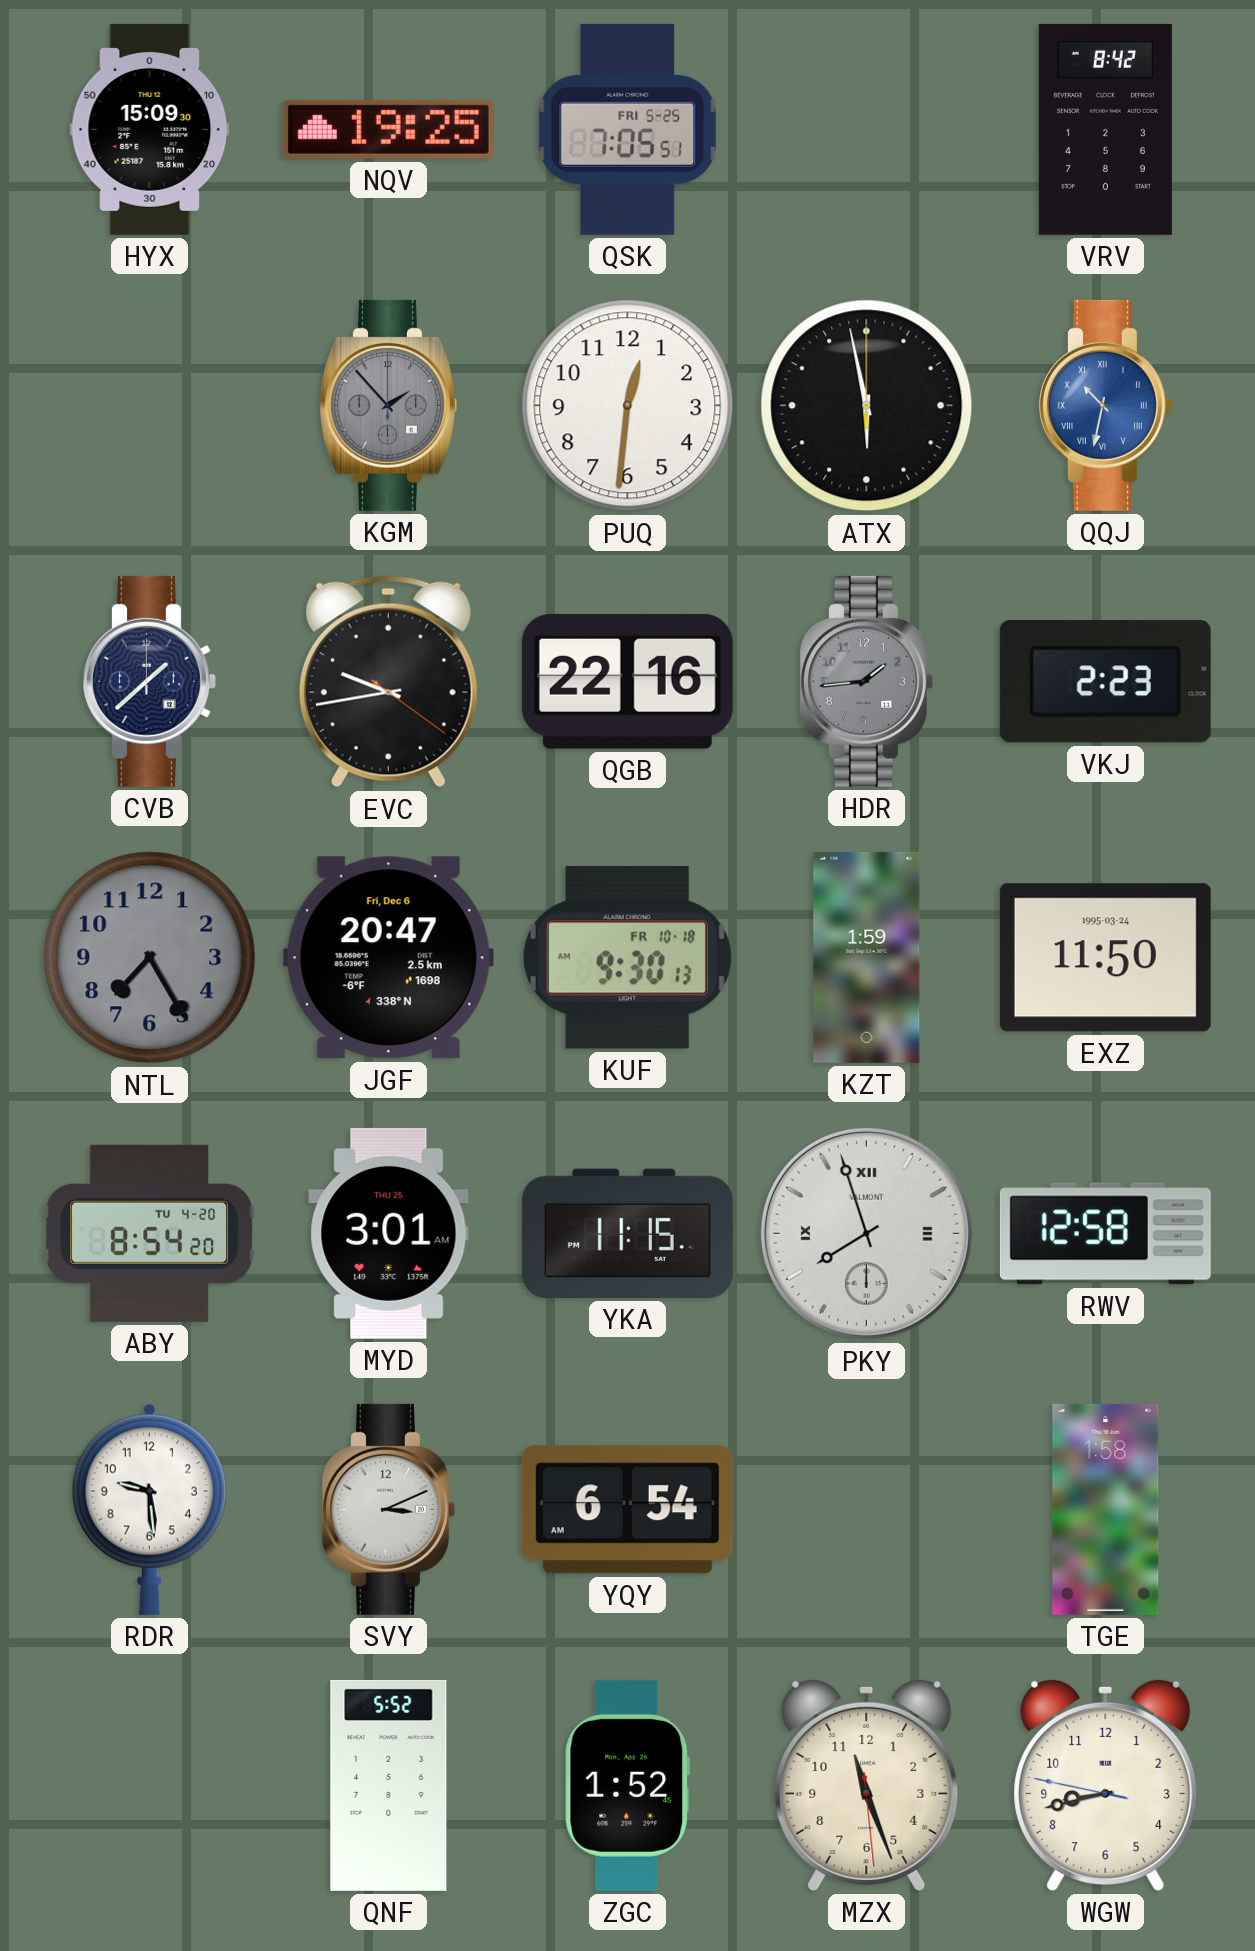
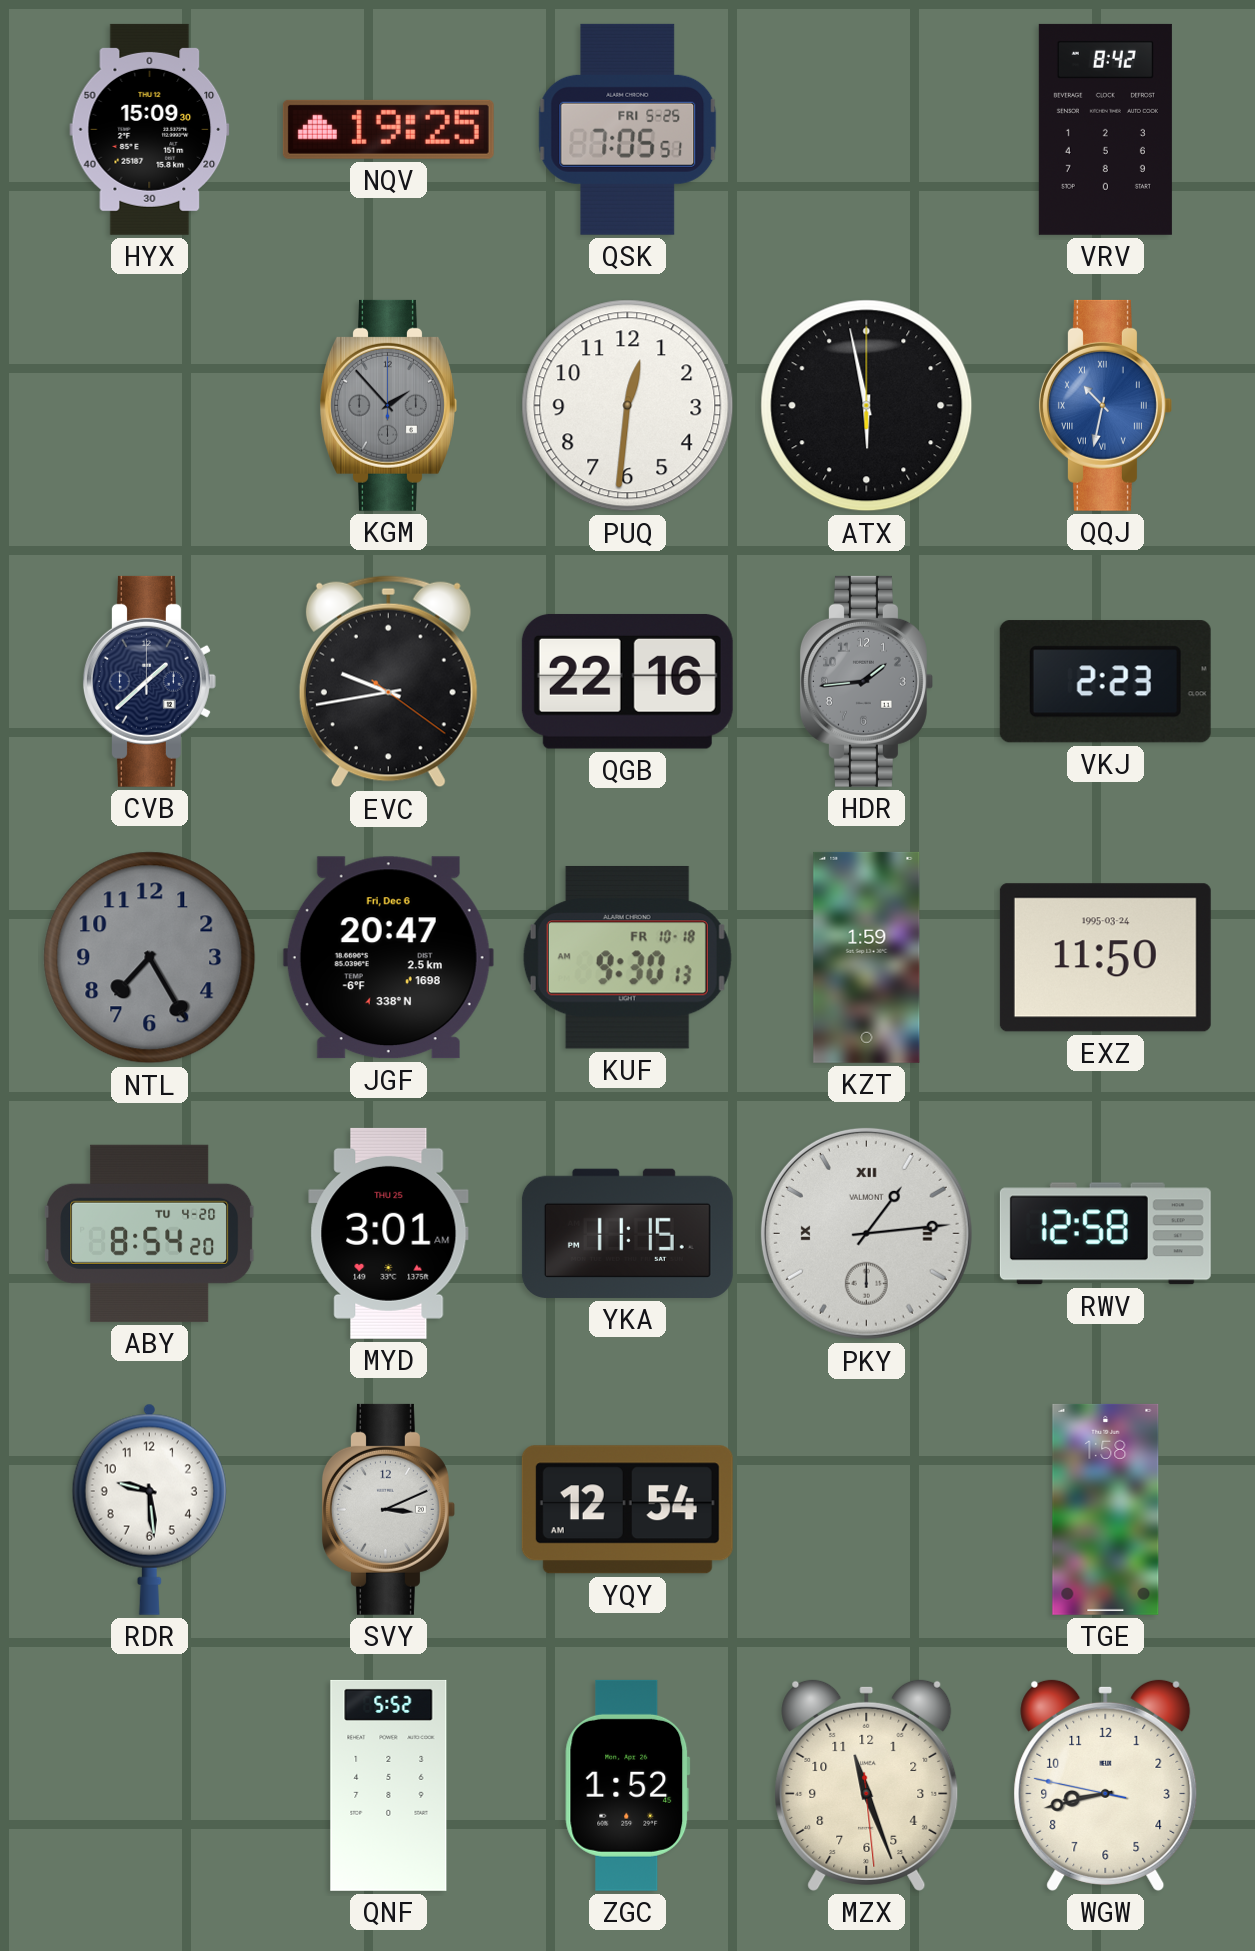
PKY: 7:57 -> 1:14
YQY: 6:54 -> 12:54
